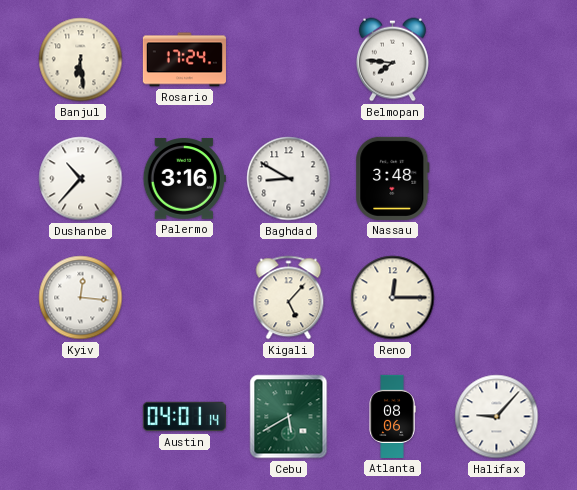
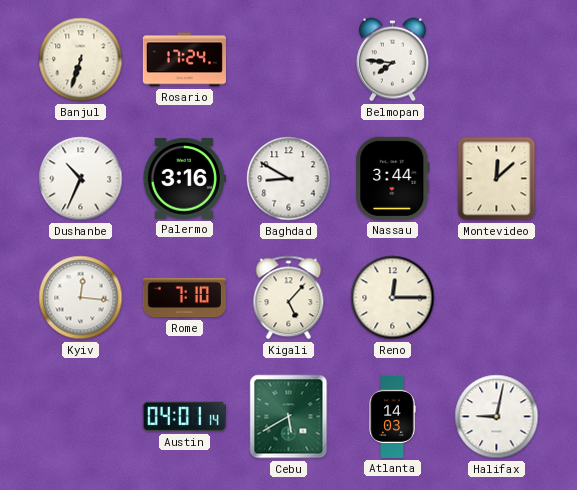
Banjul: 6:29 -> 6:33
Dushanbe: 10:37 -> 10:34
Nassau: 3:48 -> 3:44
Montevideo: none -> 12:08
Rome: none -> 7:10
Atlanta: 08:06 -> 14:03
Halifax: 9:07 -> 9:02
